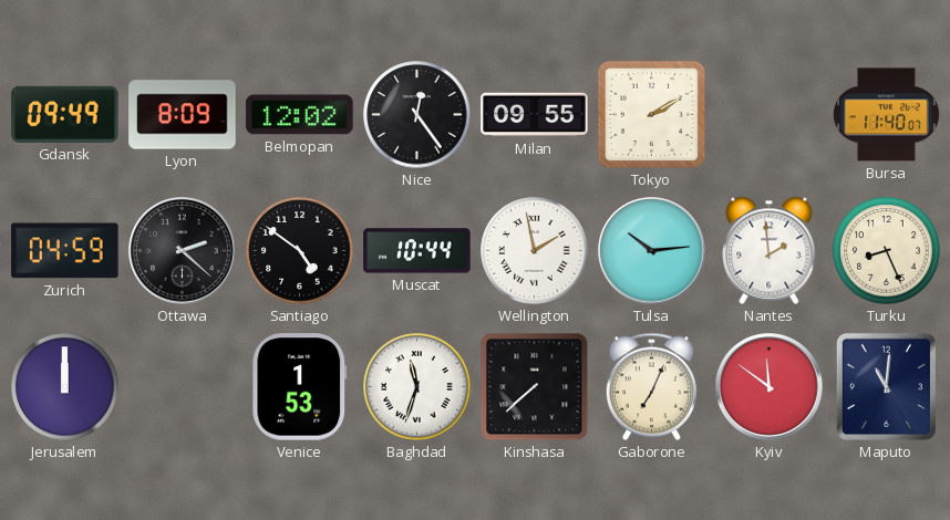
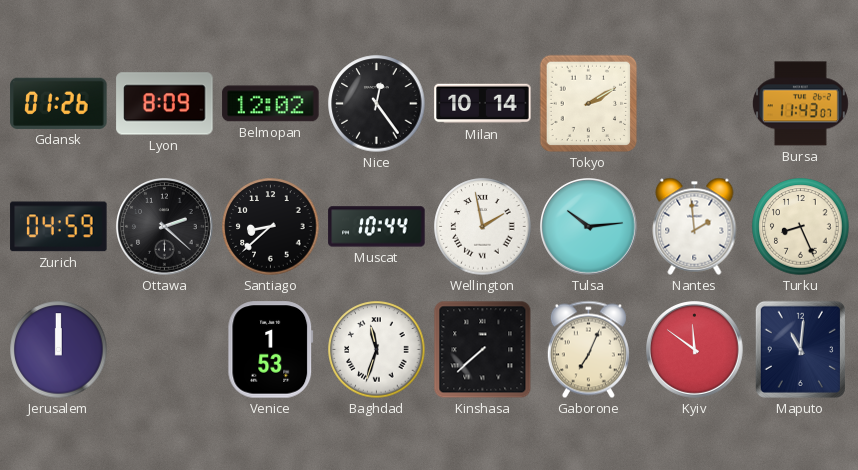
Gdansk: 09:49 -> 01:26
Milan: 09:55 -> 10:14
Bursa: 11:40 -> 11:43
Santiago: 4:51 -> 8:38
